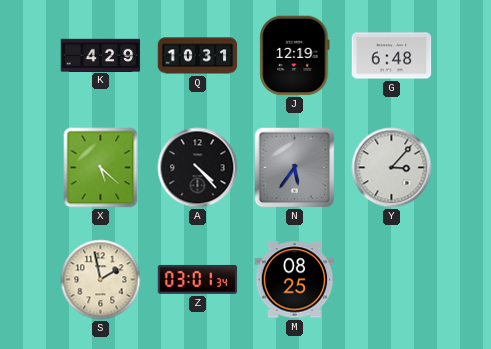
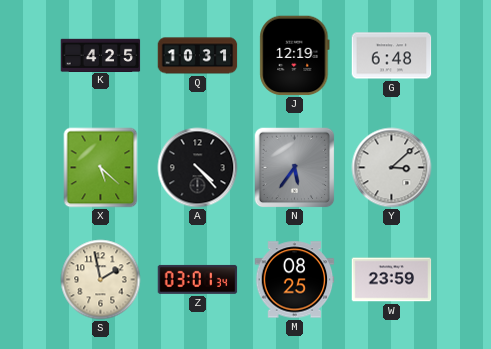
K: 4:29 -> 4:25
Y: 3:07 -> 3:08
W: none -> 23:59
